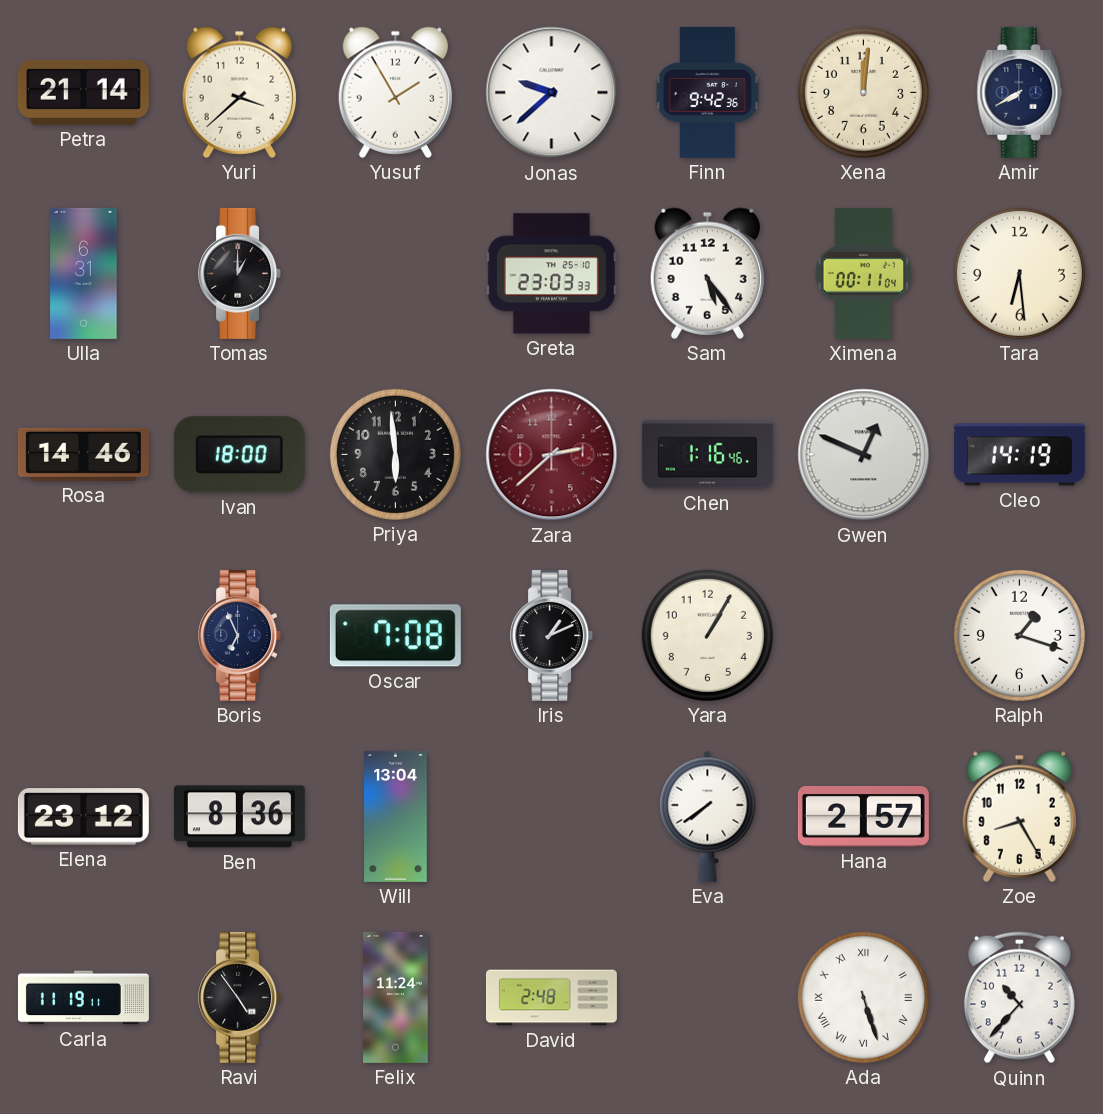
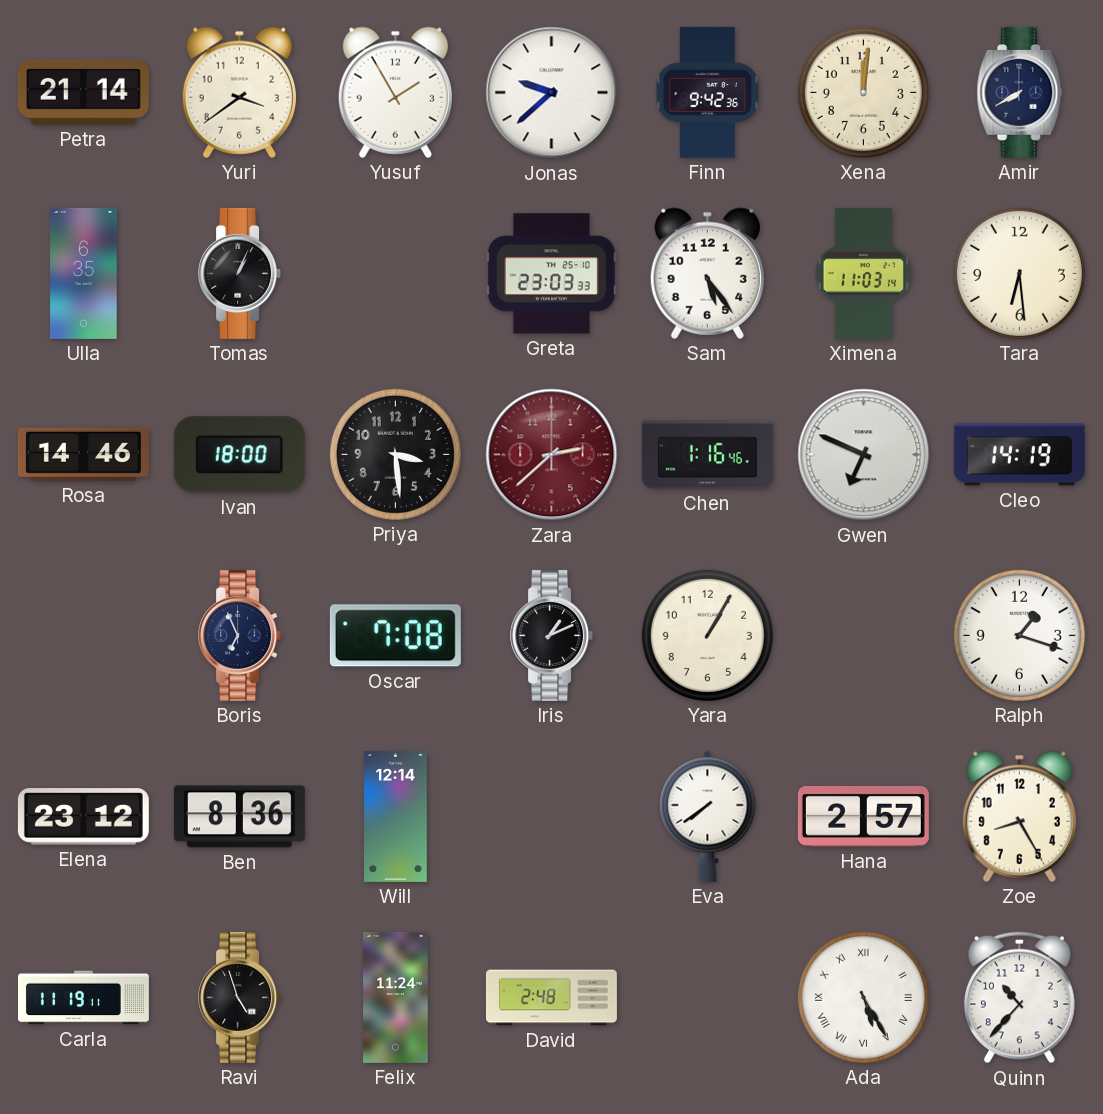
Yuri: 3:38 -> 3:39
Ulla: 6:31 -> 6:35
Tomas: 1:00 -> 1:04
Ximena: 00:11 -> 11:03
Priya: 5:59 -> 3:29
Gwen: 12:49 -> 6:49
Will: 13:04 -> 12:14
Ravi: 4:54 -> 4:57
Ada: 5:27 -> 5:25
